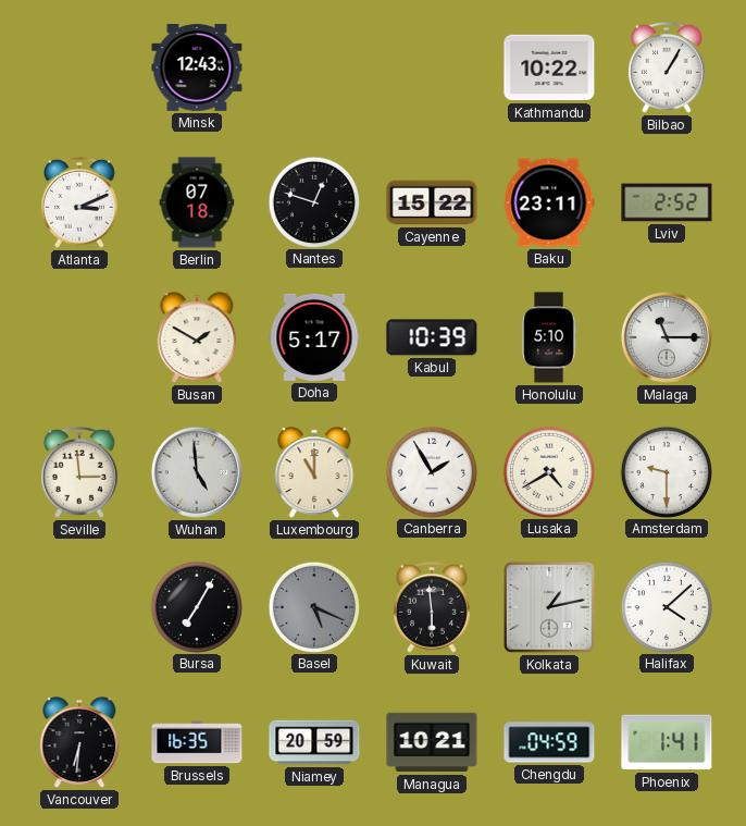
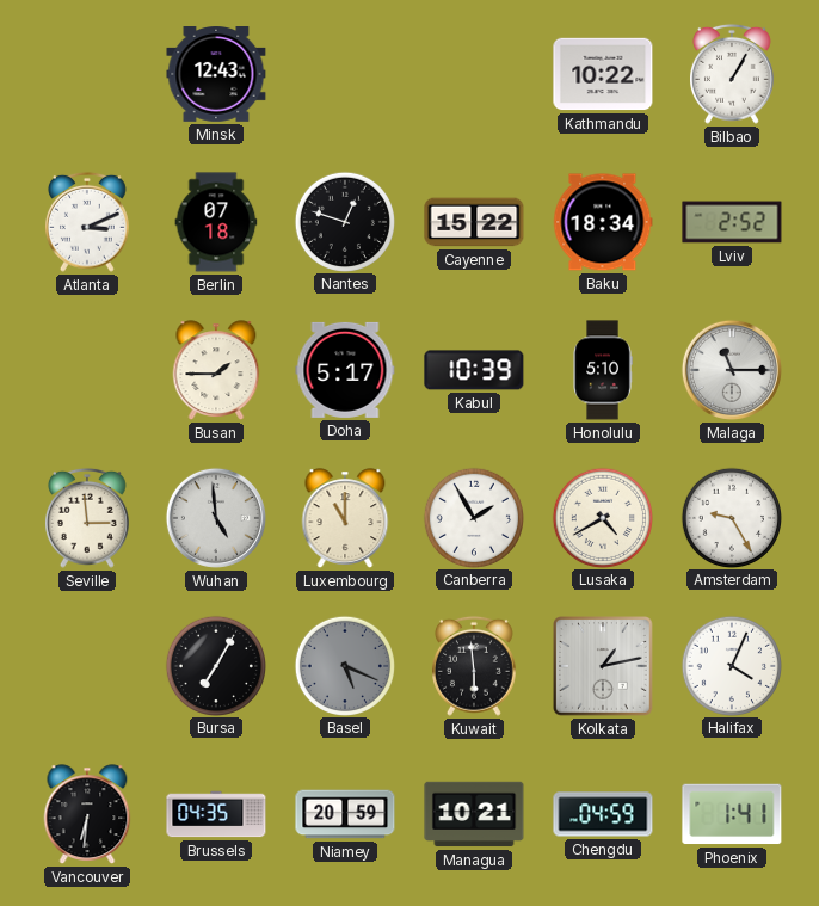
Baku: 23:11 -> 18:34
Busan: 1:50 -> 1:45
Amsterdam: 9:30 -> 9:25
Halifax: 4:08 -> 4:04
Brussels: 16:35 -> 04:35
